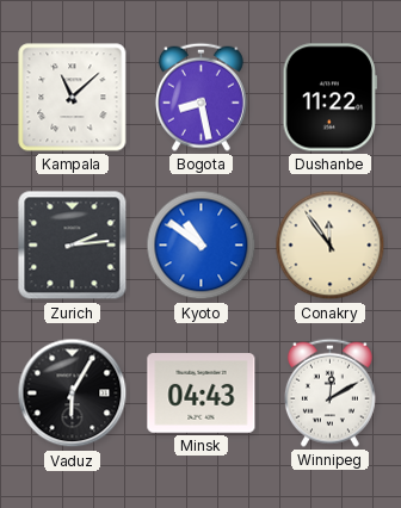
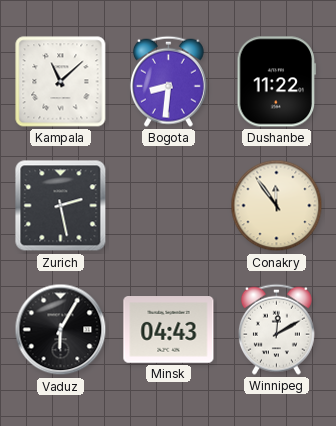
Bogota: 8:28 -> 8:31
Zurich: 2:14 -> 2:28
Kyoto: 10:51 -> none
